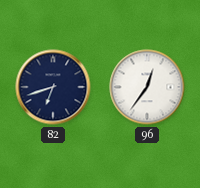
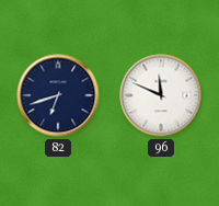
96: 12:36 -> 11:49
